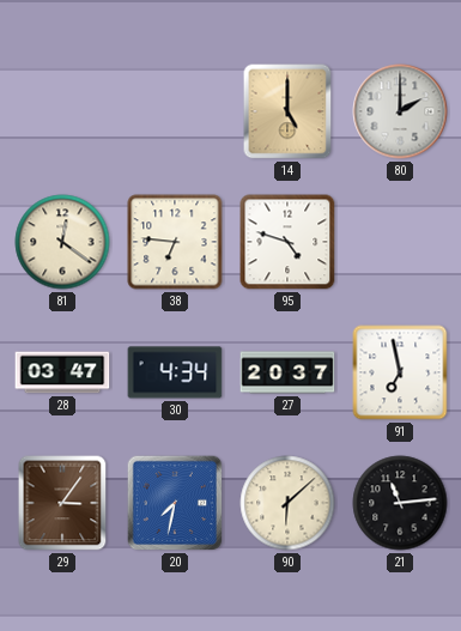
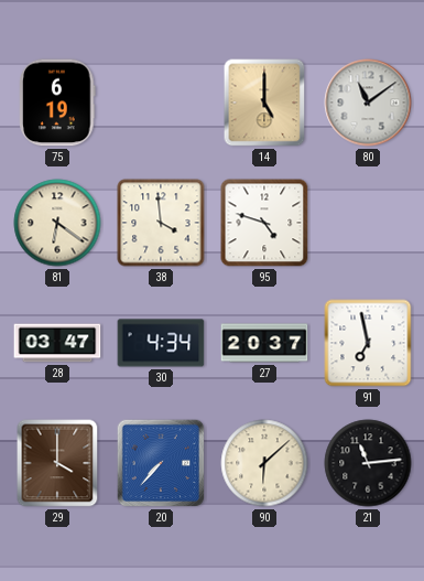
75: none -> 6:19
80: 2:00 -> 11:09
81: 12:21 -> 6:21
38: 6:46 -> 3:59
29: 3:06 -> 4:00
20: 7:32 -> 7:37
